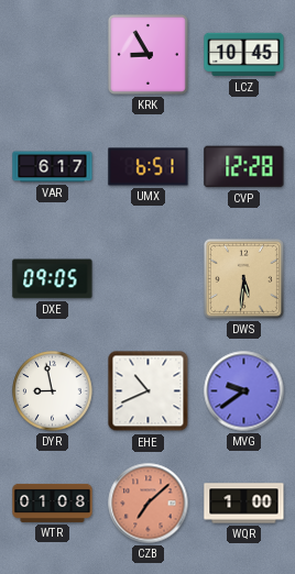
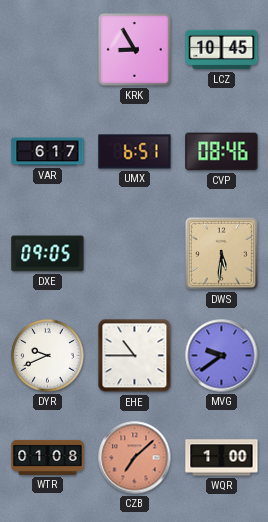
CVP: 12:28 -> 08:46
DYR: 8:58 -> 9:41
EHE: 10:41 -> 10:45
